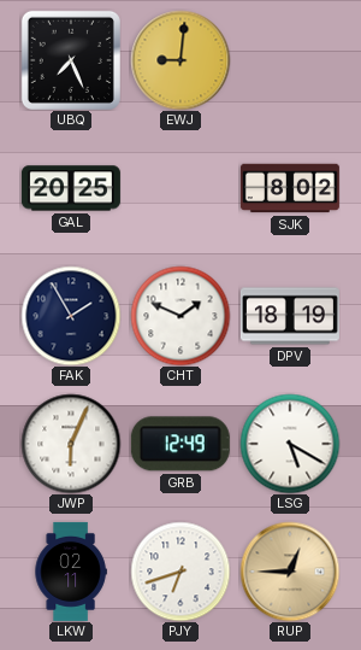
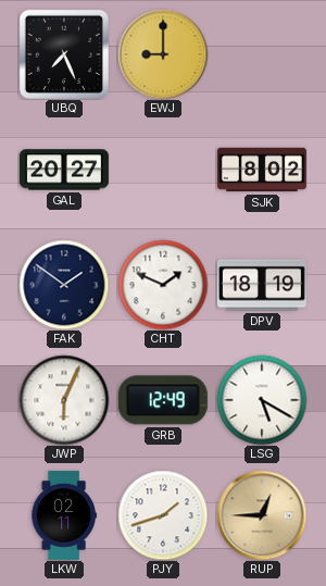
EWJ: 9:01 -> 9:00
GAL: 20:25 -> 20:27
FAK: 1:55 -> 1:51
PJY: 6:42 -> 1:42
